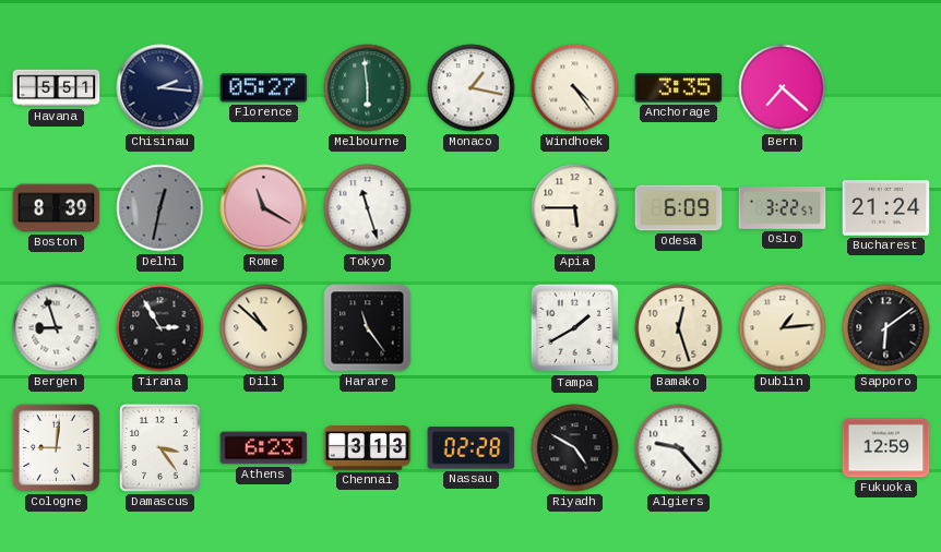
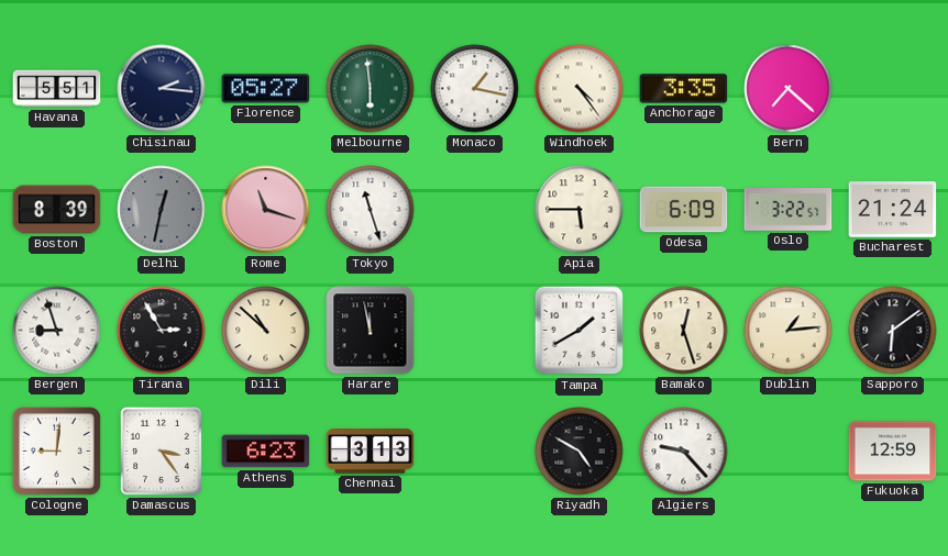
Rome: 11:20 -> 11:18
Harare: 11:24 -> 11:58
Nassau: 02:28 -> none
